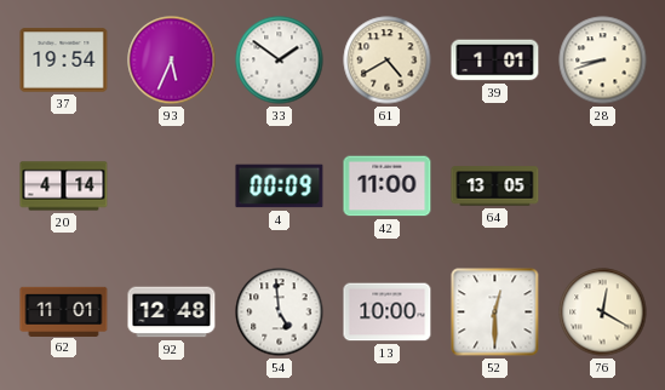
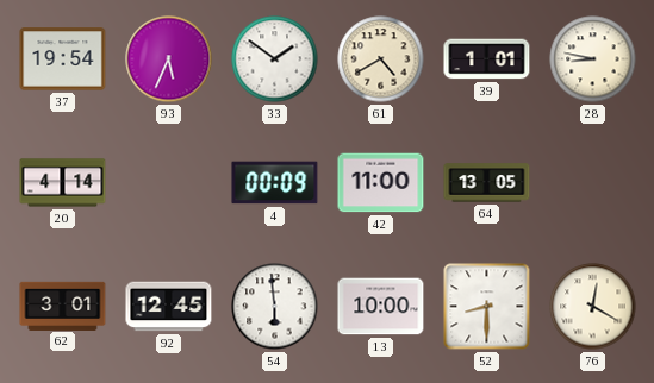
28: 8:42 -> 8:47
62: 11:01 -> 3:01
92: 12:48 -> 12:45
54: 4:59 -> 5:59
52: 12:30 -> 8:30
